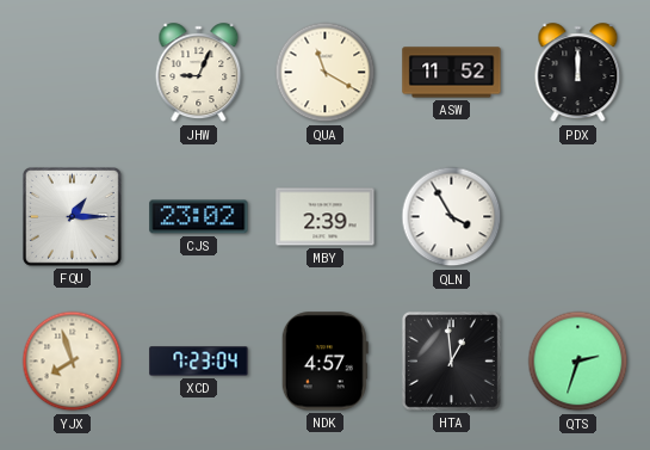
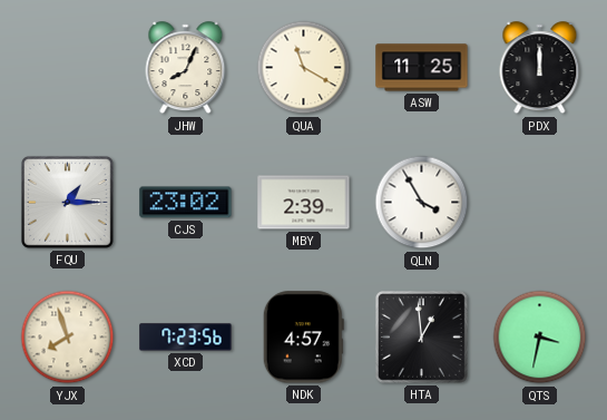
JHW: 9:04 -> 8:04
ASW: 11:52 -> 11:25
XCD: 7:23:04 -> 7:23:56
QTS: 2:33 -> 3:32
